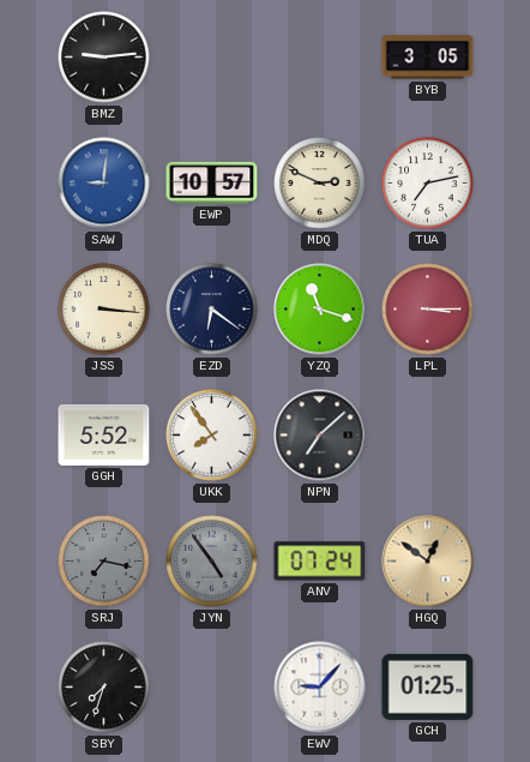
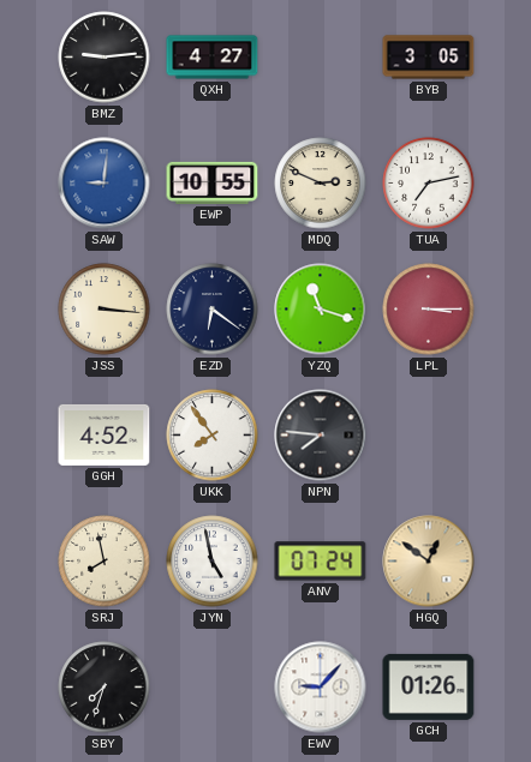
QXH: none -> 4:27
EWP: 10:57 -> 10:55
GGH: 5:52 -> 4:52
NPN: 7:08 -> 7:46
SRJ: 7:17 -> 7:58
SRJ dial: grey -> cream
JYN: 4:54 -> 4:58
JYN dial: grey -> white
GCH: 01:25 -> 01:26
